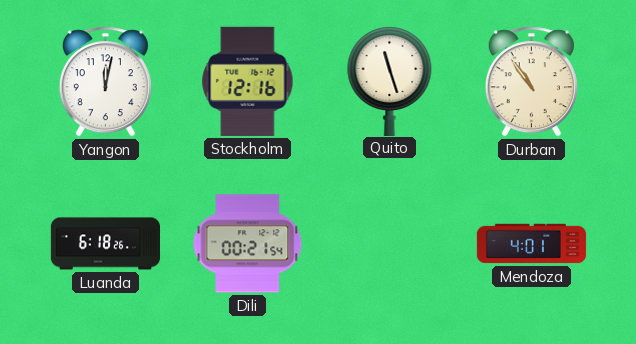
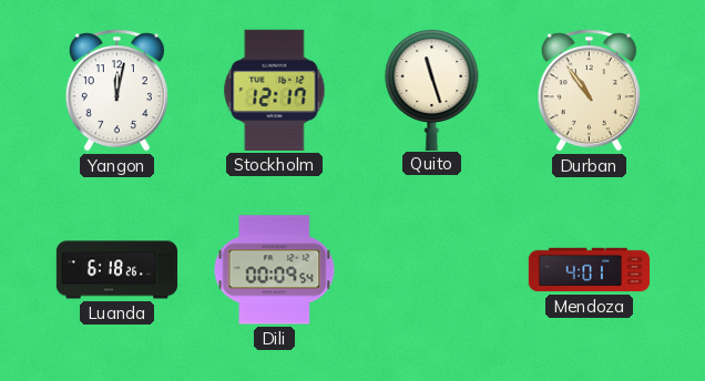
Stockholm: 12:16 -> 12:17
Dili: 00:21 -> 00:09
